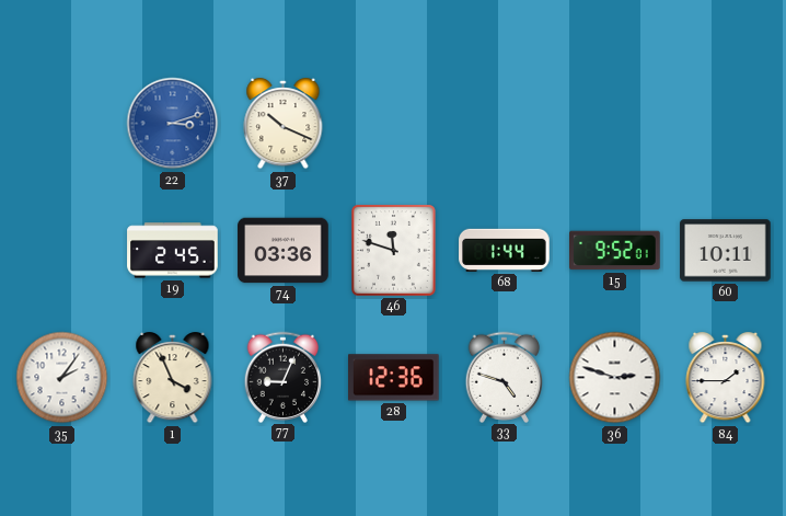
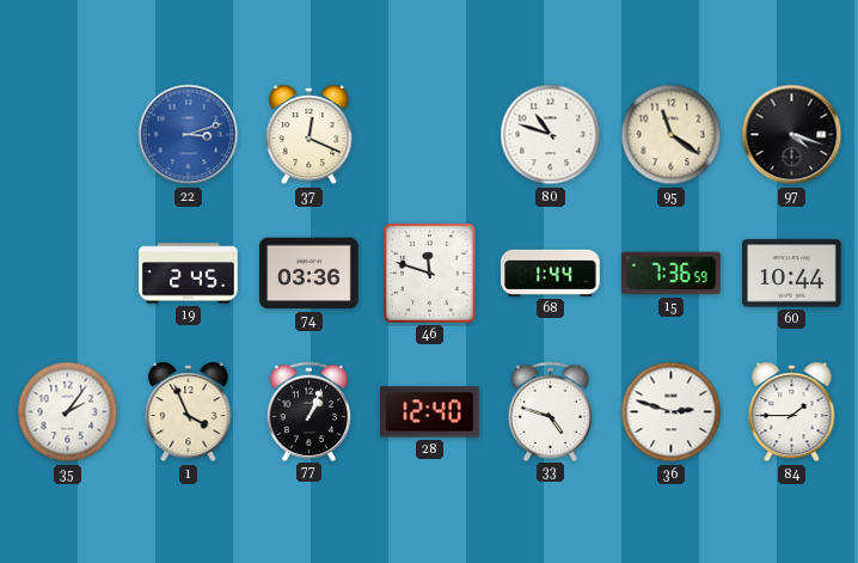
37: 10:19 -> 12:19
80: none -> 10:48
95: none -> 11:21
97: none -> 4:18
15: 9:52 -> 7:36
60: 10:11 -> 10:44
77: 9:04 -> 1:04
28: 12:36 -> 12:40
